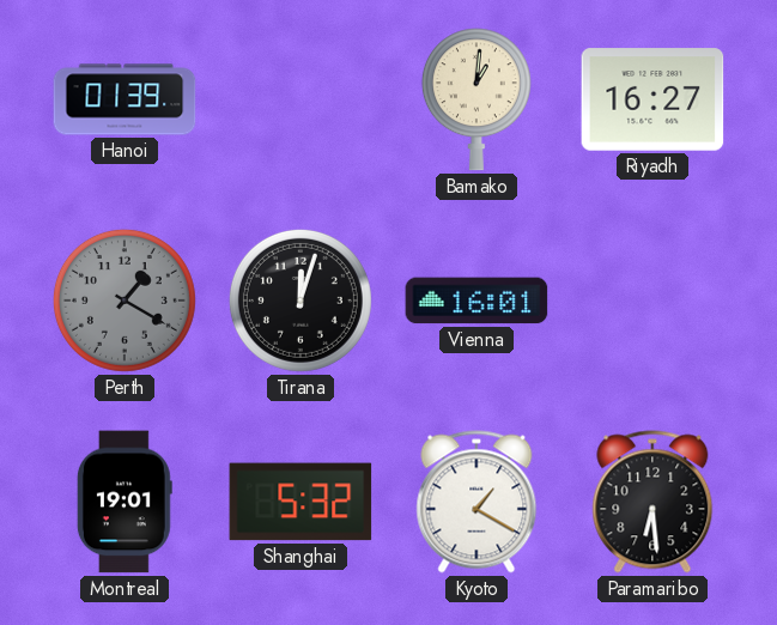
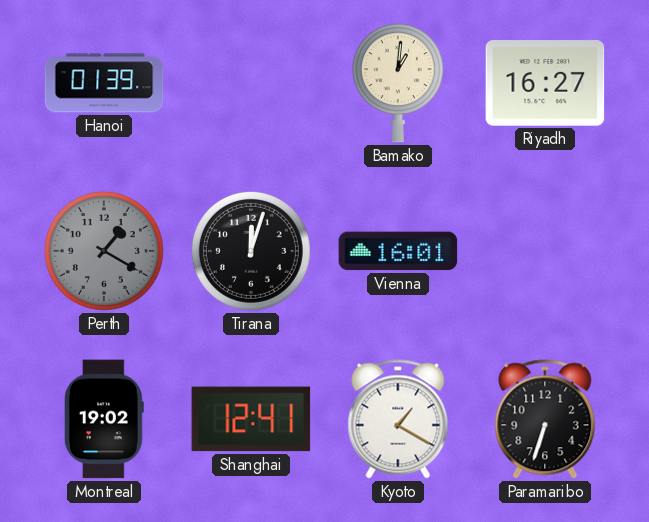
Montreal: 19:01 -> 19:02
Shanghai: 5:32 -> 12:41
Paramaribo: 6:29 -> 6:33
